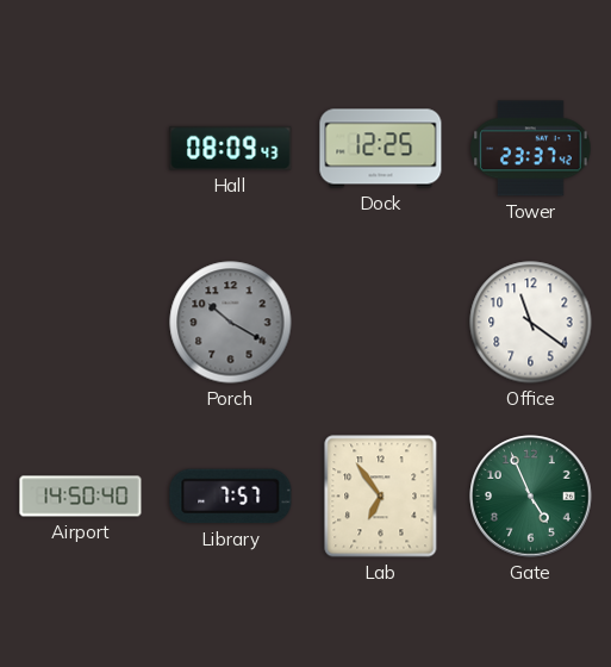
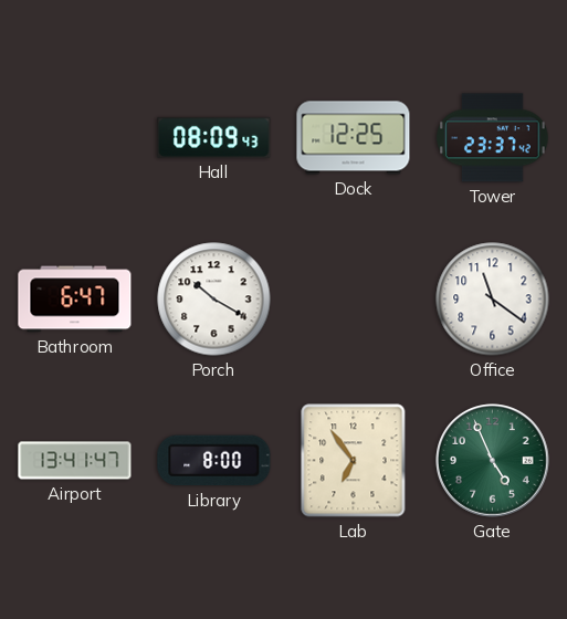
Bathroom: none -> 6:47
Porch dial: grey -> white
Airport: 14:50 -> 13:41
Library: 7:57 -> 8:00
